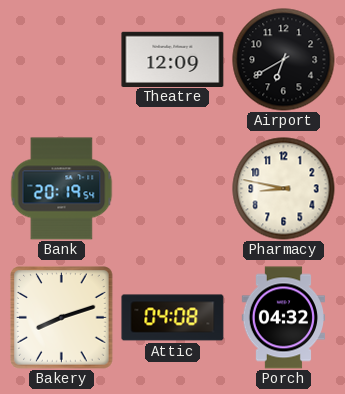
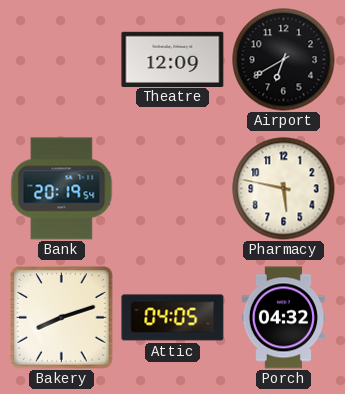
Pharmacy: 8:47 -> 5:47
Attic: 04:08 -> 04:05
